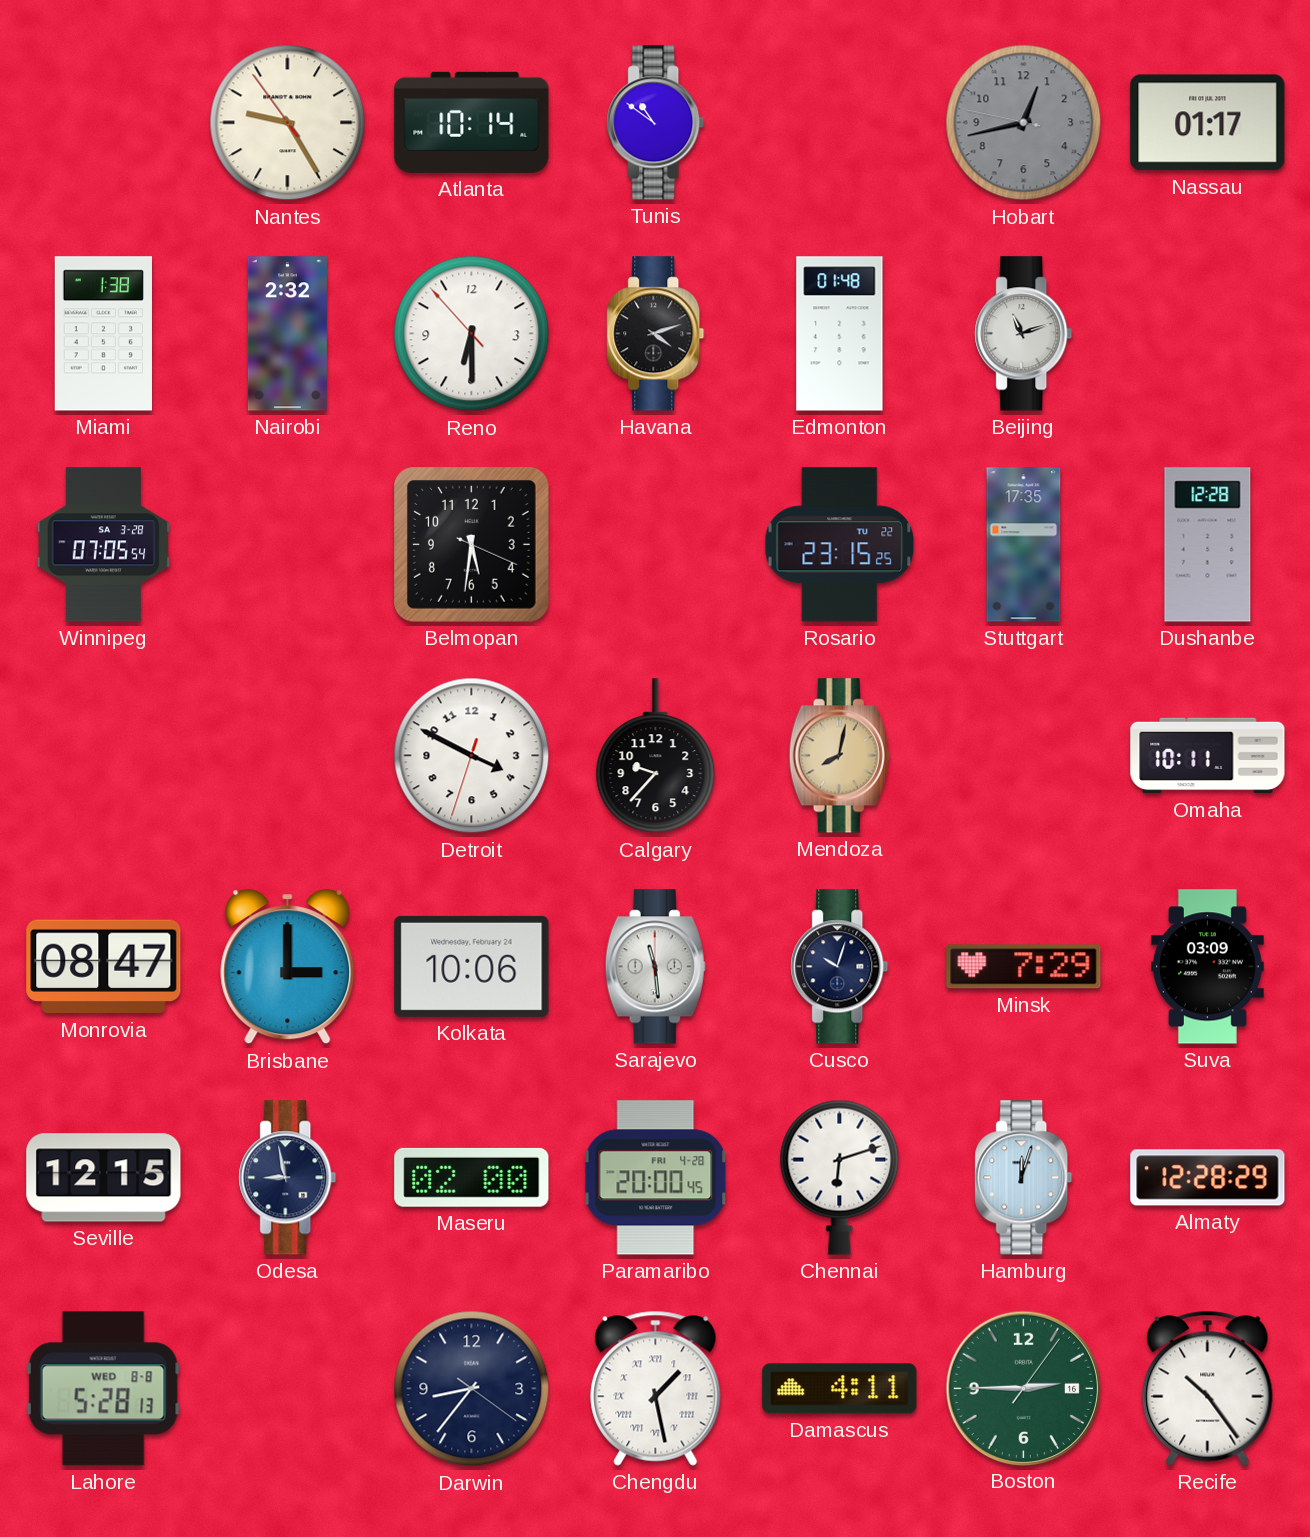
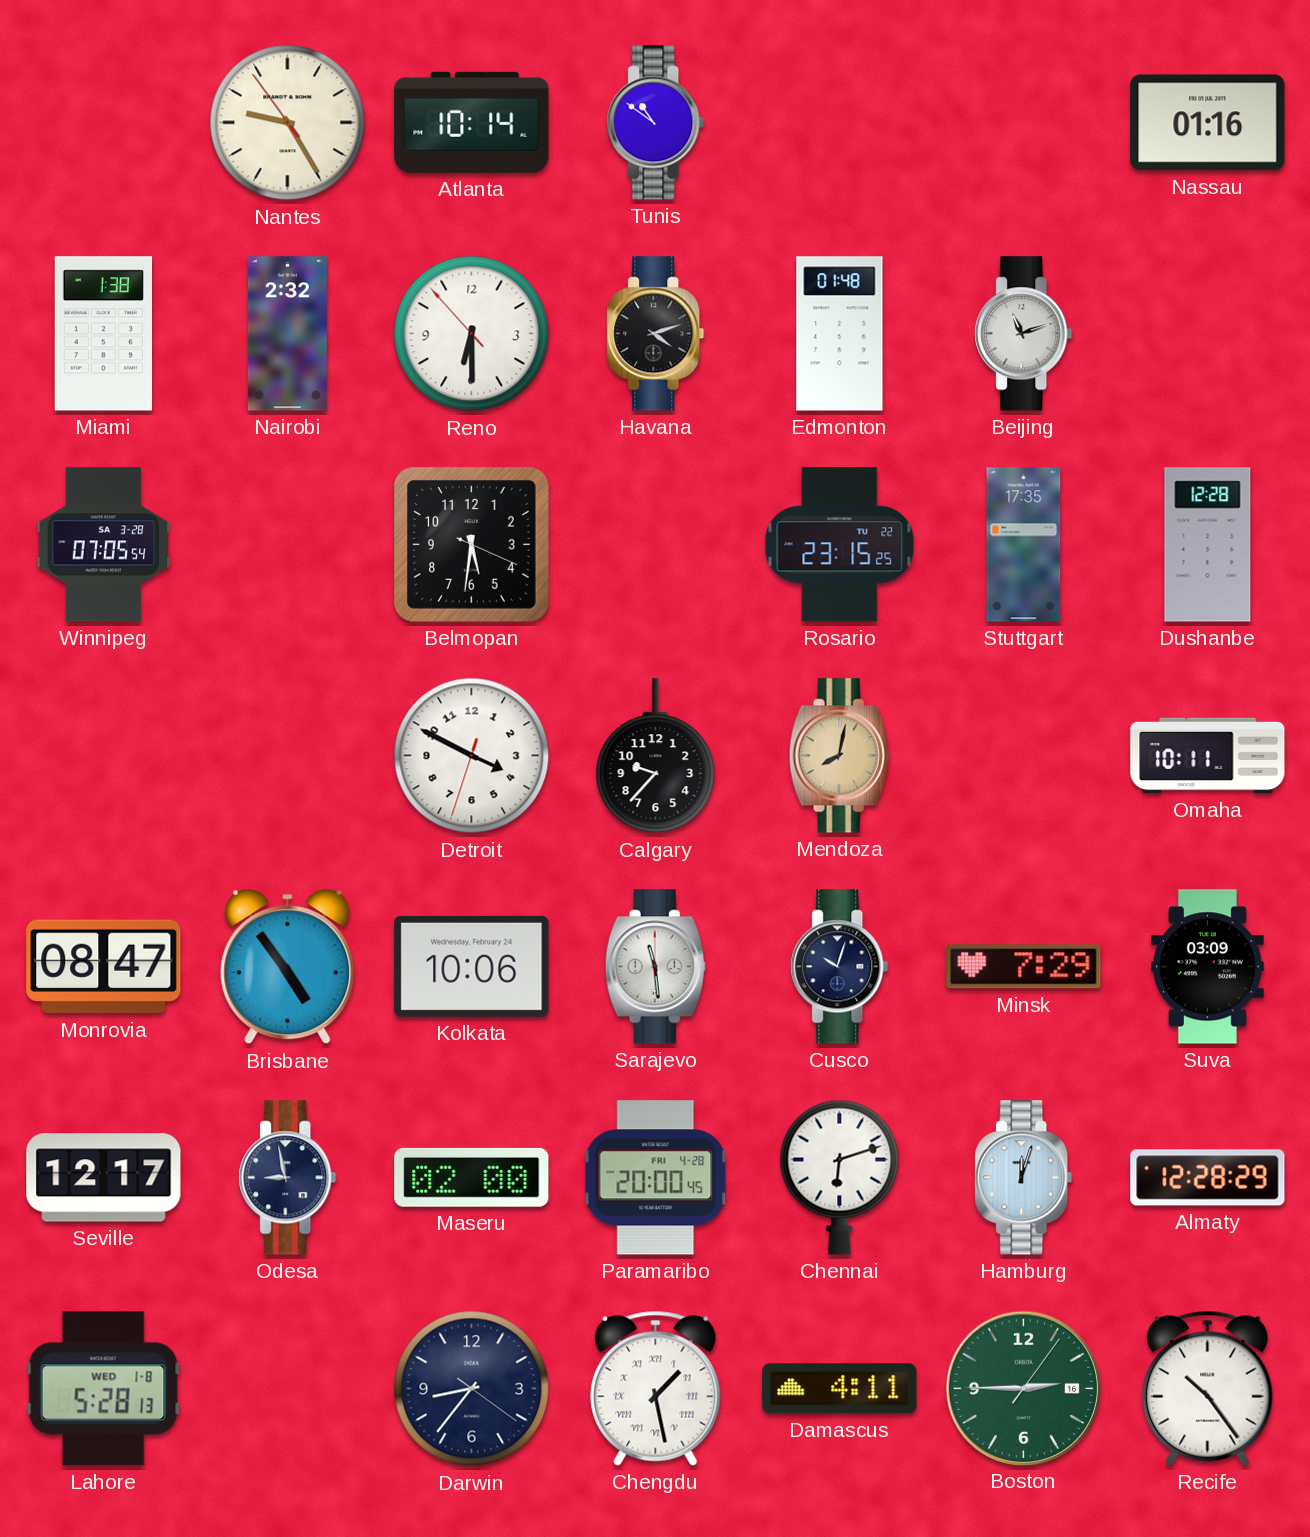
Hobart: 12:42 -> none
Nassau: 01:17 -> 01:16
Brisbane: 3:00 -> 4:54
Seville: 12:15 -> 12:17
Lahore date: WED 8-8 -> WED 1-8
